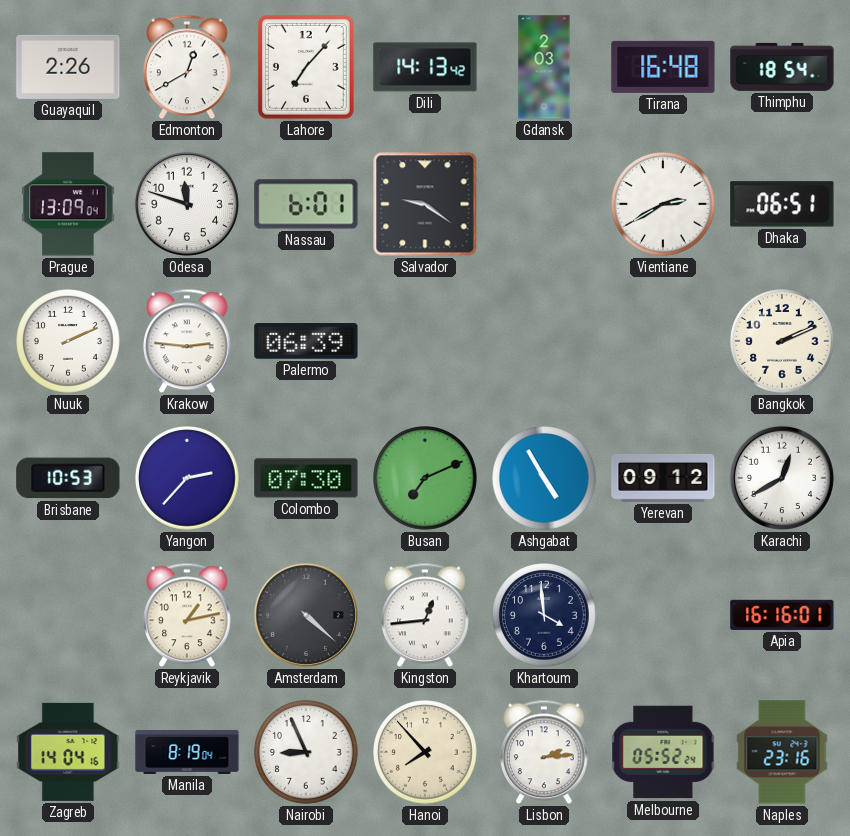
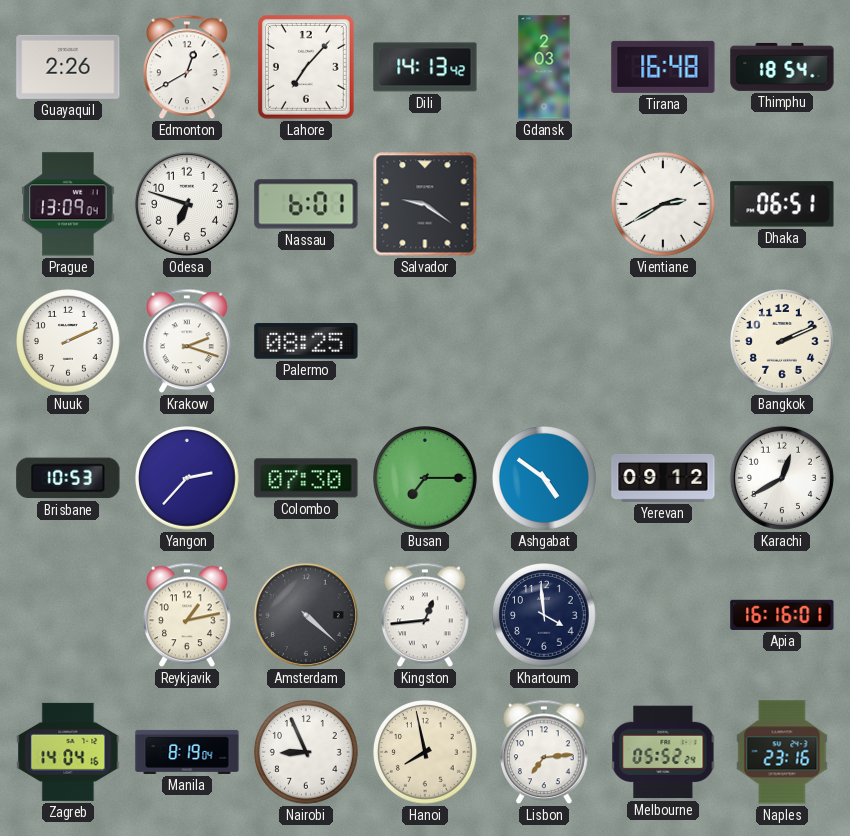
Odesa: 11:48 -> 6:48
Krakow: 2:46 -> 2:18
Palermo: 06:39 -> 08:25
Busan: 7:11 -> 7:15
Ashgabat: 4:55 -> 4:51
Hanoi: 7:53 -> 7:58
Lisbon: 2:14 -> 7:14
